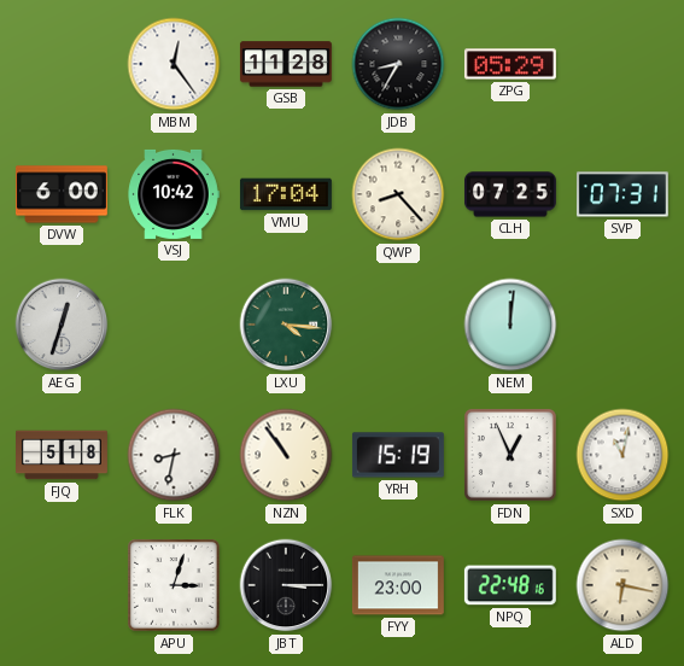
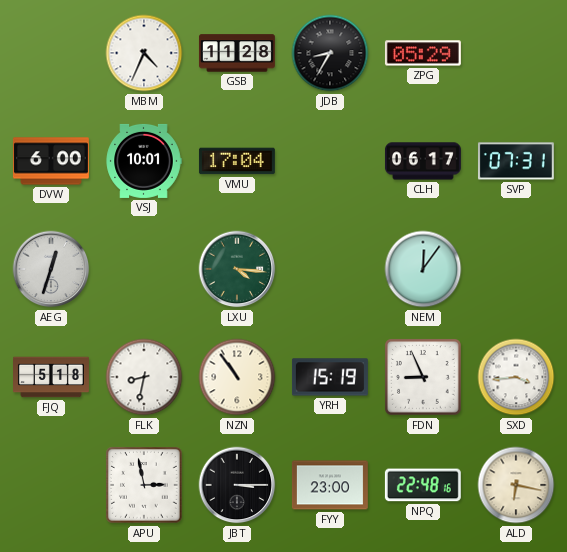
MBM: 12:24 -> 4:34
VSJ: 10:42 -> 10:01
QWP: 8:23 -> none
CLH: 07:25 -> 06:17
NEM: 12:01 -> 12:06
FDN: 12:56 -> 8:56
SXD: 11:02 -> 3:44
APU: 3:03 -> 2:58
